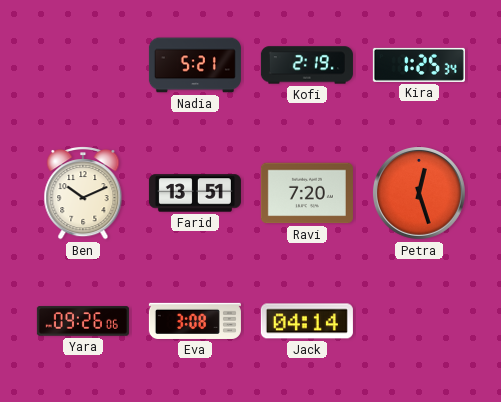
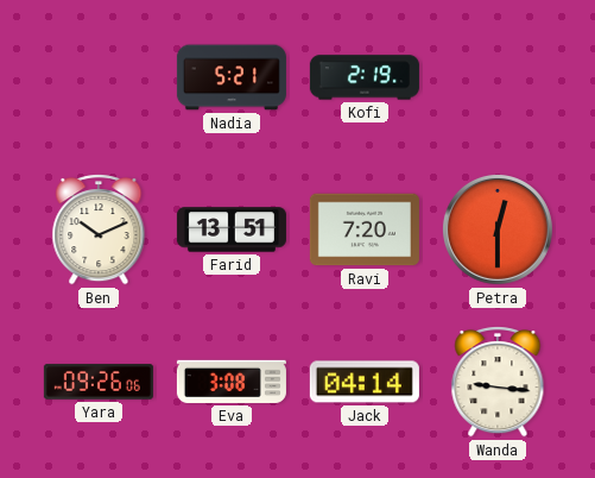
Kira: 1:25 -> none
Petra: 12:27 -> 12:30
Wanda: none -> 9:16
